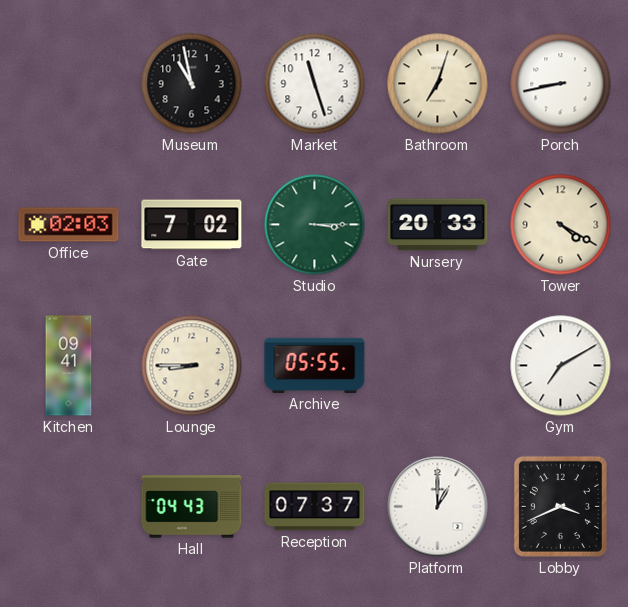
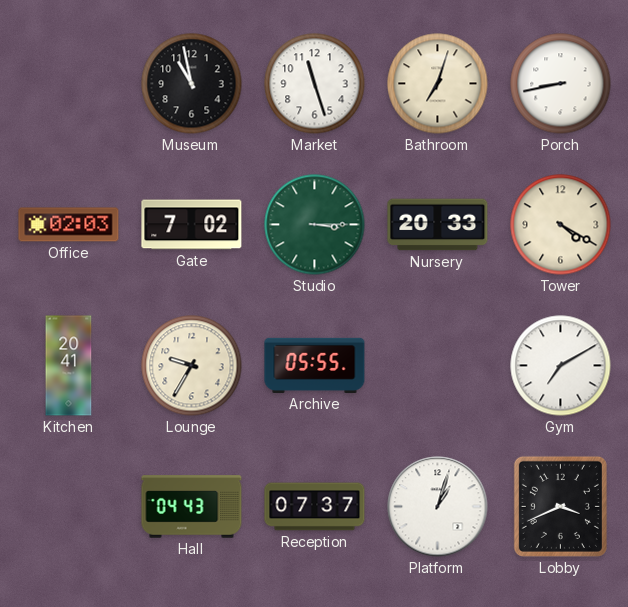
Kitchen: 09:41 -> 20:41
Lounge: 8:45 -> 9:35
Platform: 1:00 -> 1:03
